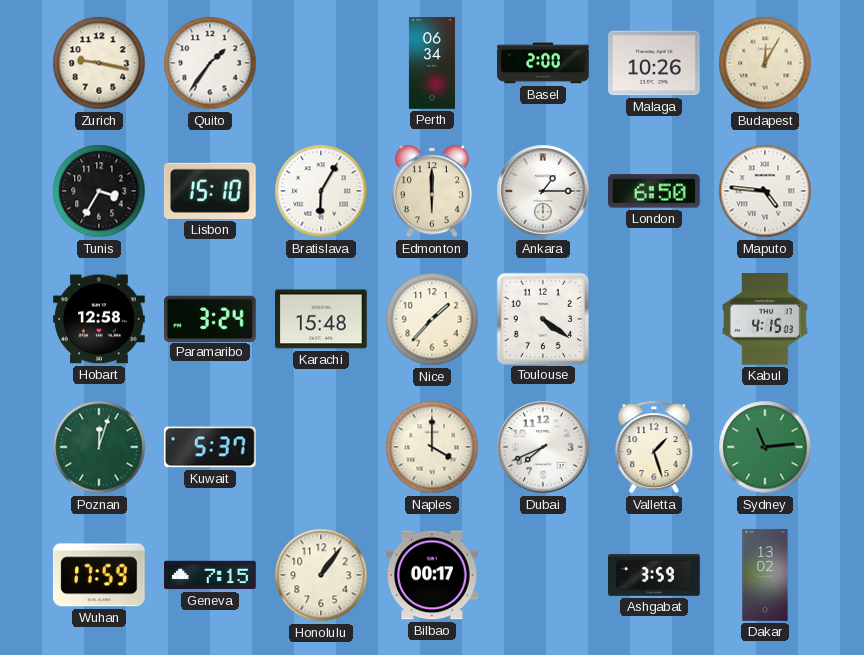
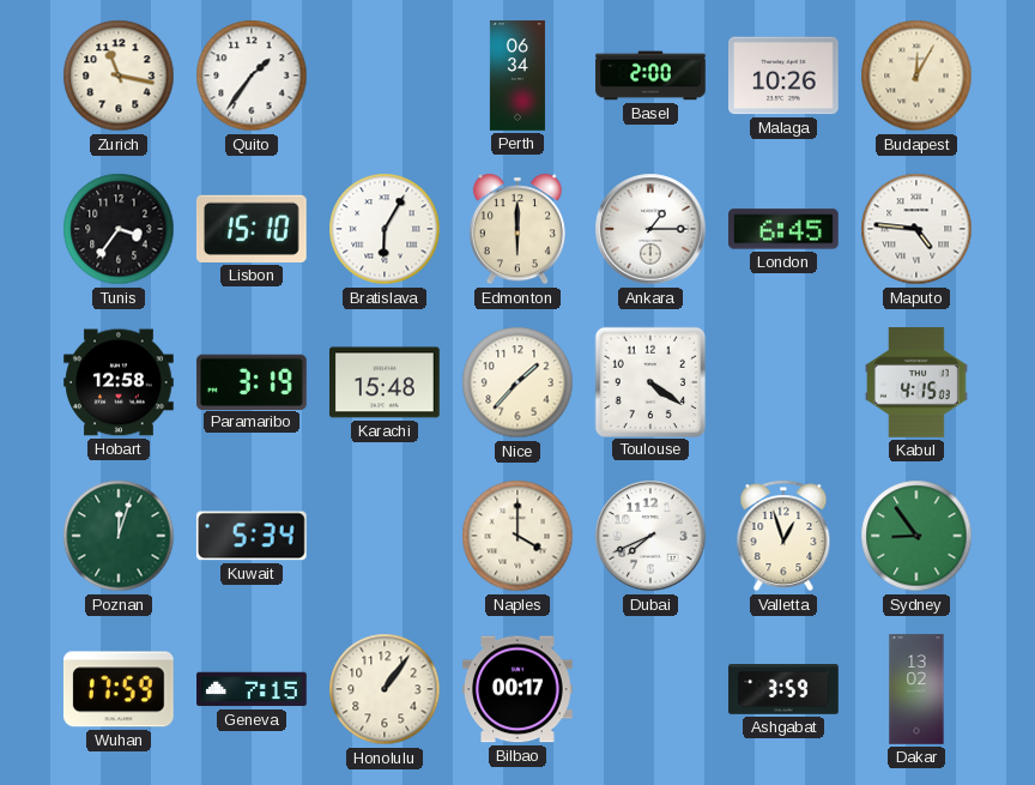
Zurich: 9:17 -> 11:17
Tunis: 3:35 -> 3:36
London: 6:50 -> 6:45
Paramaribo: 3:24 -> 3:19
Kuwait: 5:37 -> 5:34
Valletta: 1:27 -> 12:57
Sydney: 11:14 -> 8:54
